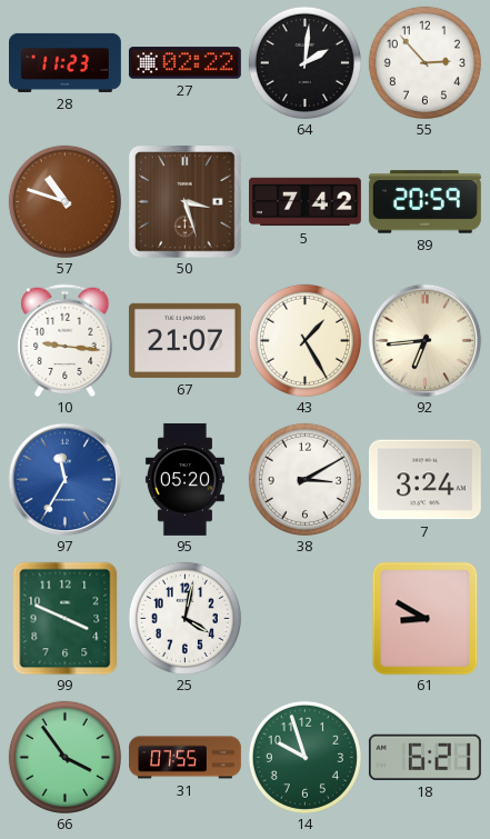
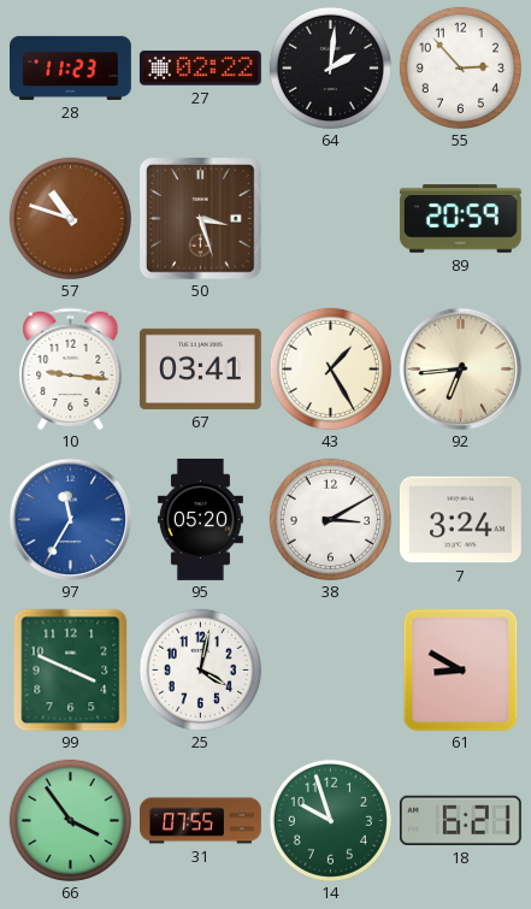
5: 7:42 -> none
67: 21:07 -> 03:41
